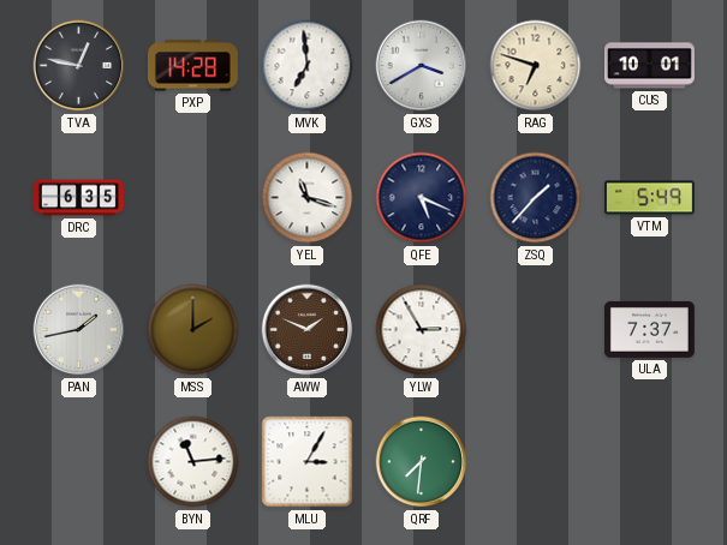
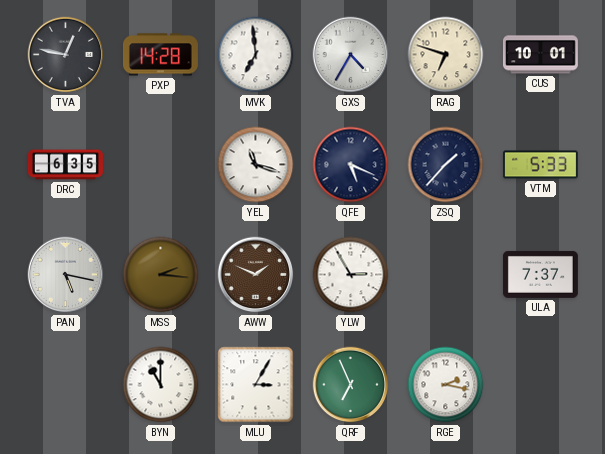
GXS: 3:40 -> 4:35
VTM: 5:49 -> 5:33
PAN: 1:43 -> 5:17
MSS: 2:00 -> 2:16
BYN: 11:14 -> 11:00
QRF: 7:31 -> 6:56
RGE: none -> 2:17
